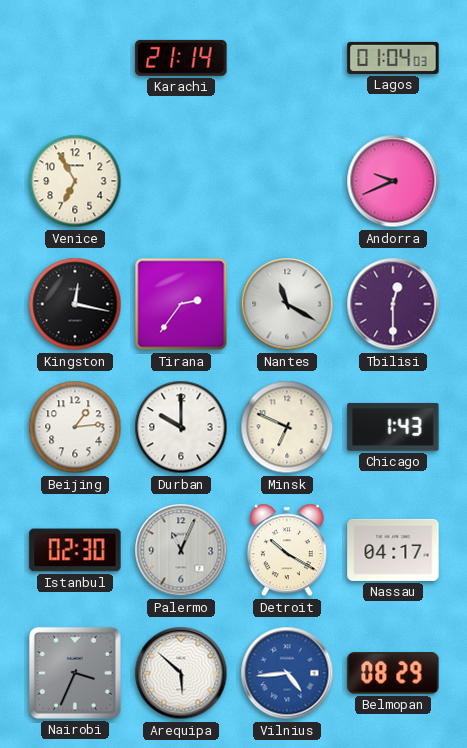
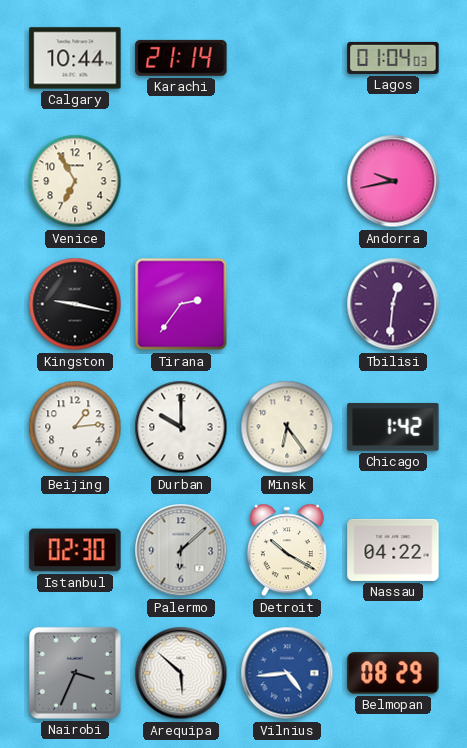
Calgary: none -> 10:44
Andorra: 9:41 -> 9:43
Kingston: 12:17 -> 9:17
Nantes: 11:20 -> none
Tbilisi: 12:30 -> 12:31
Minsk: 6:49 -> 6:24
Chicago: 1:43 -> 1:42
Palermo: 11:04 -> 6:08
Nassau: 04:17 -> 04:22
